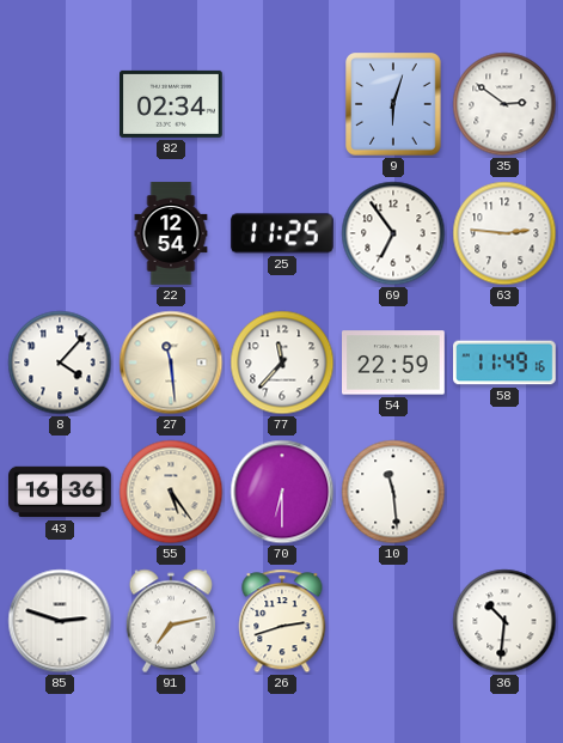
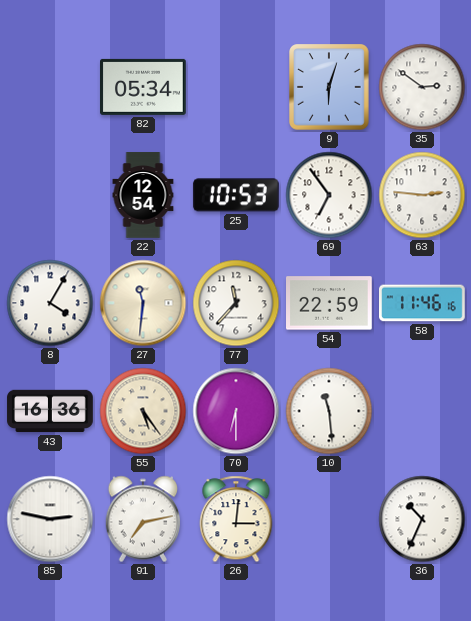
82: 02:34 -> 05:34
25: 11:25 -> 10:53
8: 4:07 -> 4:05
27: 11:29 -> 11:31
58: 11:49 -> 11:46
85: 2:48 -> 2:47
26: 2:42 -> 3:01
36: 10:31 -> 10:34
